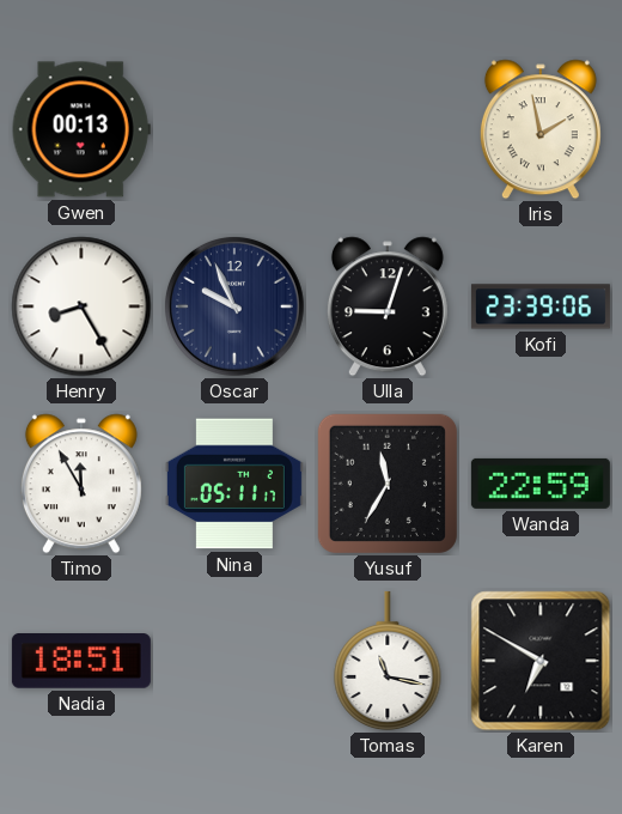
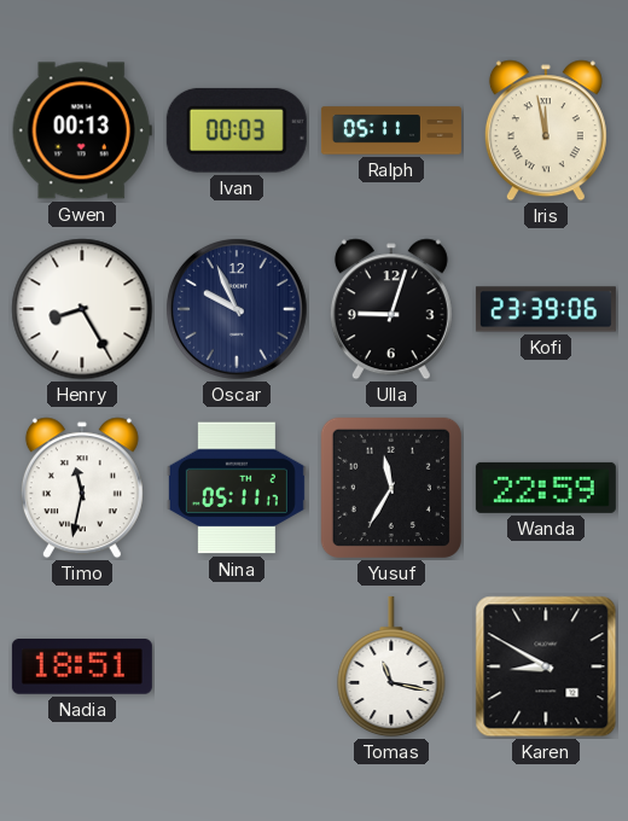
Ivan: none -> 00:03
Ralph: none -> 05:11
Iris: 1:58 -> 11:58
Timo: 11:55 -> 11:32
Karen: 6:50 -> 8:50
